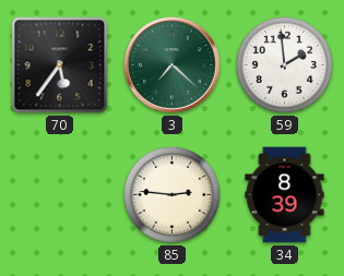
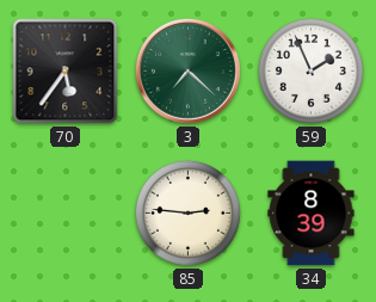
59: 1:59 -> 1:56
